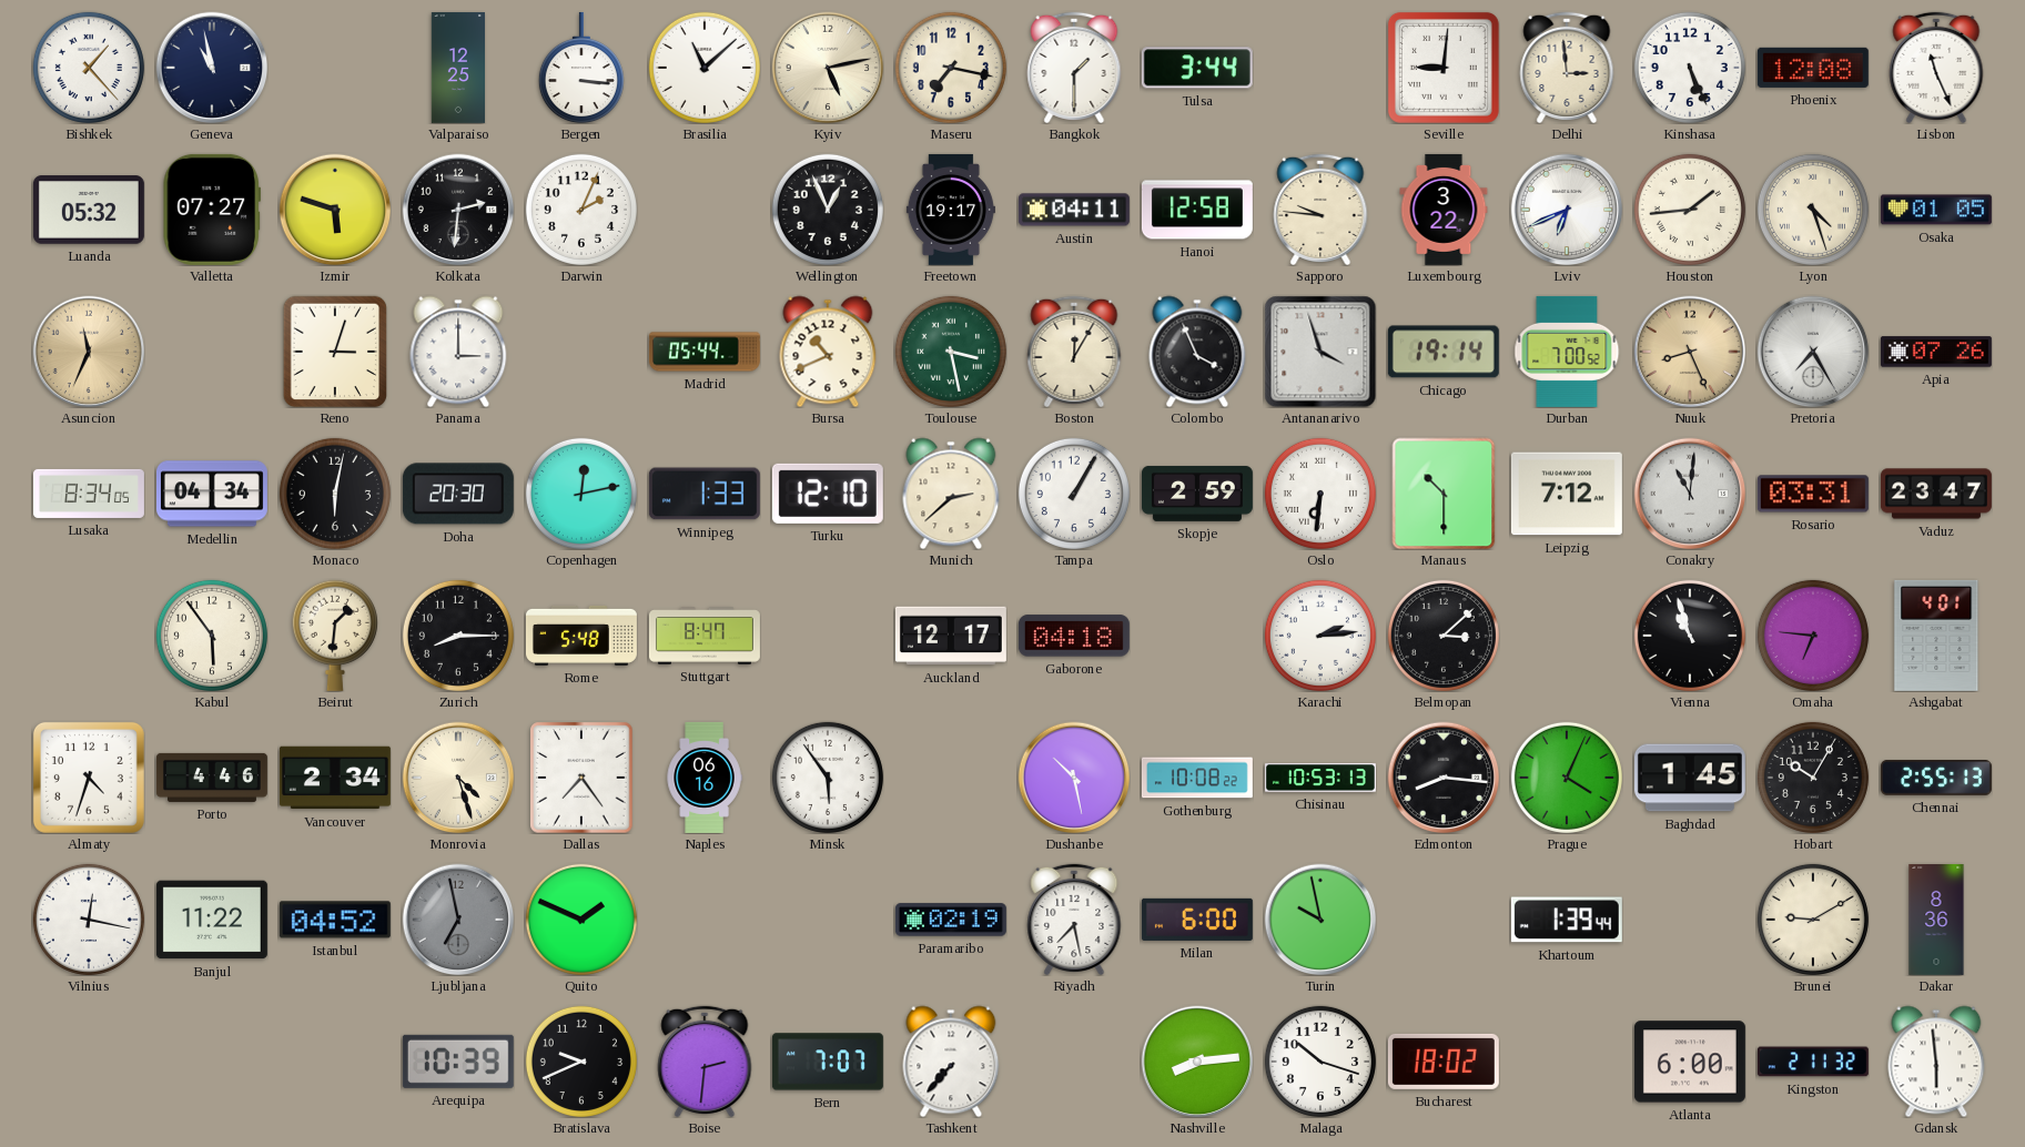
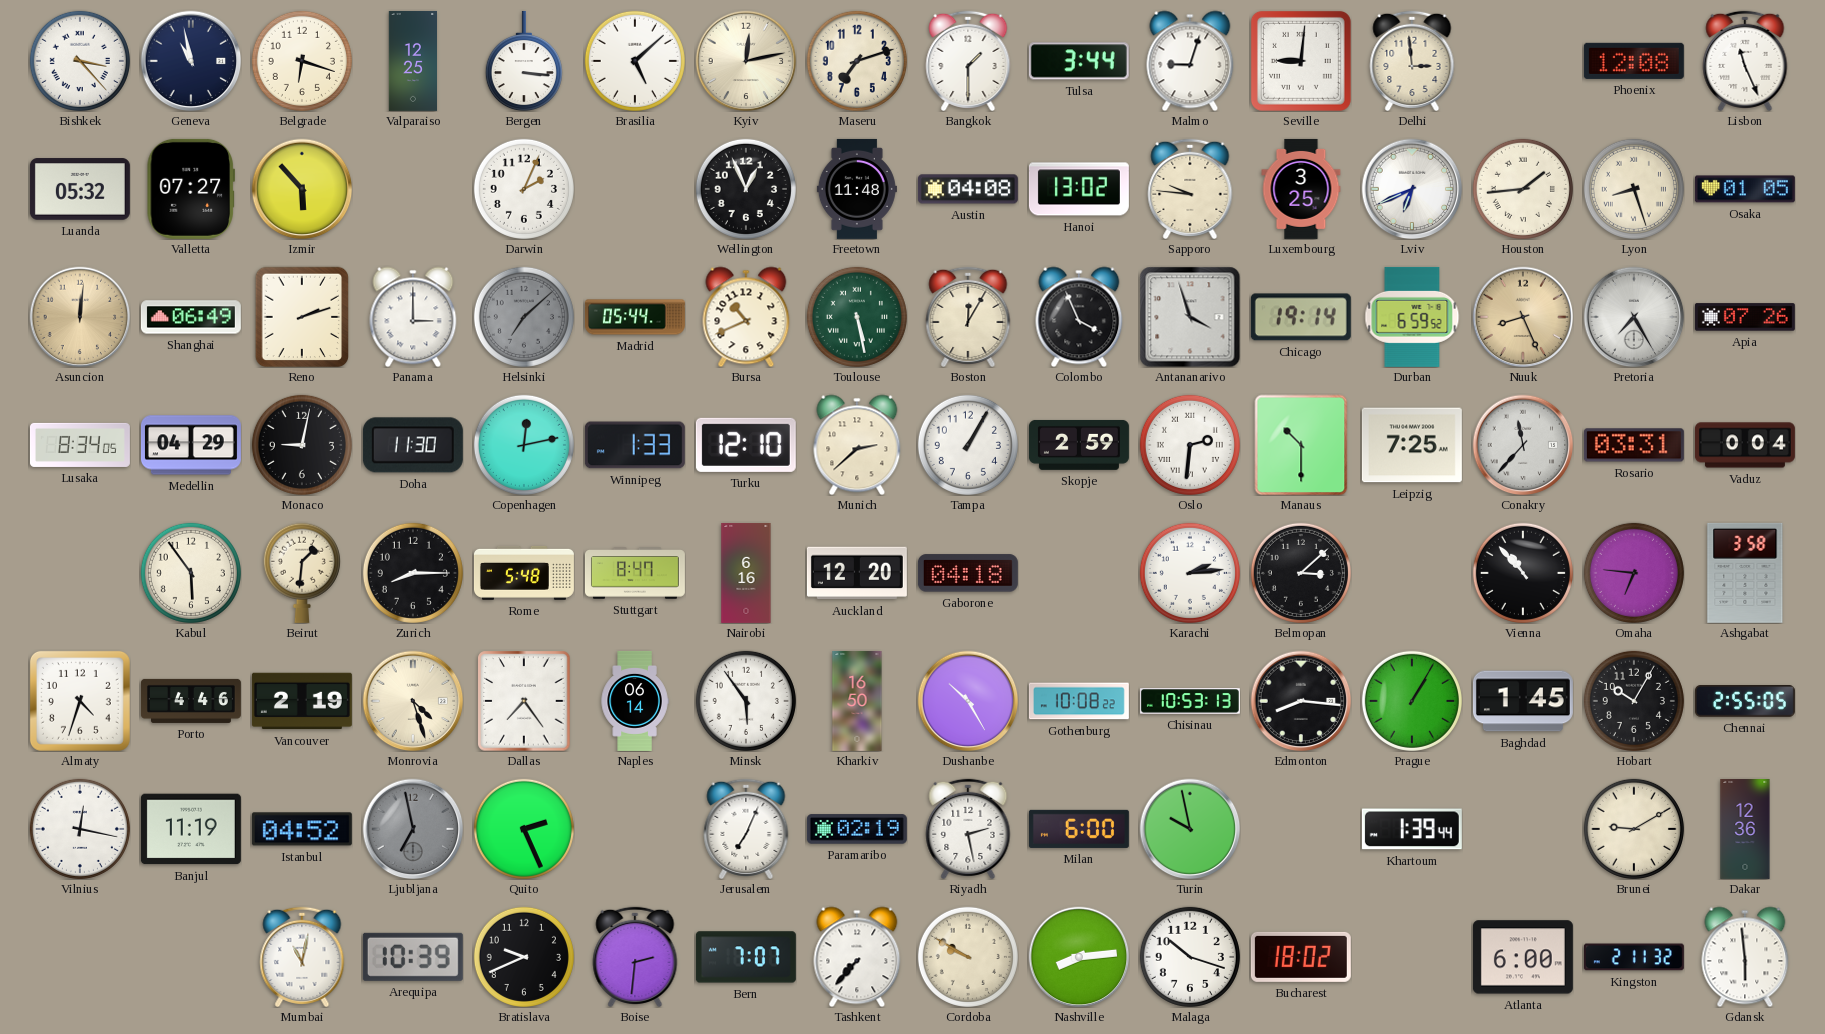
Bishkek: 1:23 -> 3:23
Belgrade: none -> 6:18
Brasilia: 11:08 -> 5:08
Kyiv: 5:13 -> 12:13
Maseru: 7:17 -> 7:12
Malmo: none -> 9:03
Kinshasa: 5:26 -> none
Izmir: 5:48 -> 5:53
Kolkata: 2:31 -> none
Freetown: 19:17 -> 11:48
Austin: 04:11 -> 04:08
Hanoi: 12:58 -> 13:02
Luxembourg: 3:22 -> 3:25
Lyon: 4:27 -> 8:27
Asuncion: 11:34 -> 12:01
Shanghai: none -> 06:49
Reno: 3:03 -> 2:12
Helsinki: none -> 7:08
Toulouse: 3:28 -> 5:28
Durban: 7:00 -> 6:59
Medellin: 04:34 -> 04:29
Monaco: 6:02 -> 9:02
Doha: 20:30 -> 11:30
Oslo: 6:31 -> 2:31
Leipzig: 7:12 -> 7:25
Conakry: 11:01 -> 11:37
Vaduz: 23:47 -> 0:04
Nairobi: none -> 6:16
Auckland: 12:17 -> 12:20
Vienna: 10:57 -> 10:53
Ashgabat: 4:01 -> 3:58
Vancouver: 2:34 -> 2:19
Naples: 06:16 -> 06:14
Kharkiv: none -> 16:50
Dushanbe: 10:28 -> 10:25
Prague: 4:04 -> 1:05
Chennai: 2:55:13 -> 2:55:05
Banjul: 11:22 -> 11:19
Quito: 1:49 -> 2:26
Jerusalem: none -> 7:04
Riyadh: 7:28 -> 2:28
Dakar: 8:36 -> 12:36
Mumbai: none -> 11:02
Cordoba: none -> 9:50
